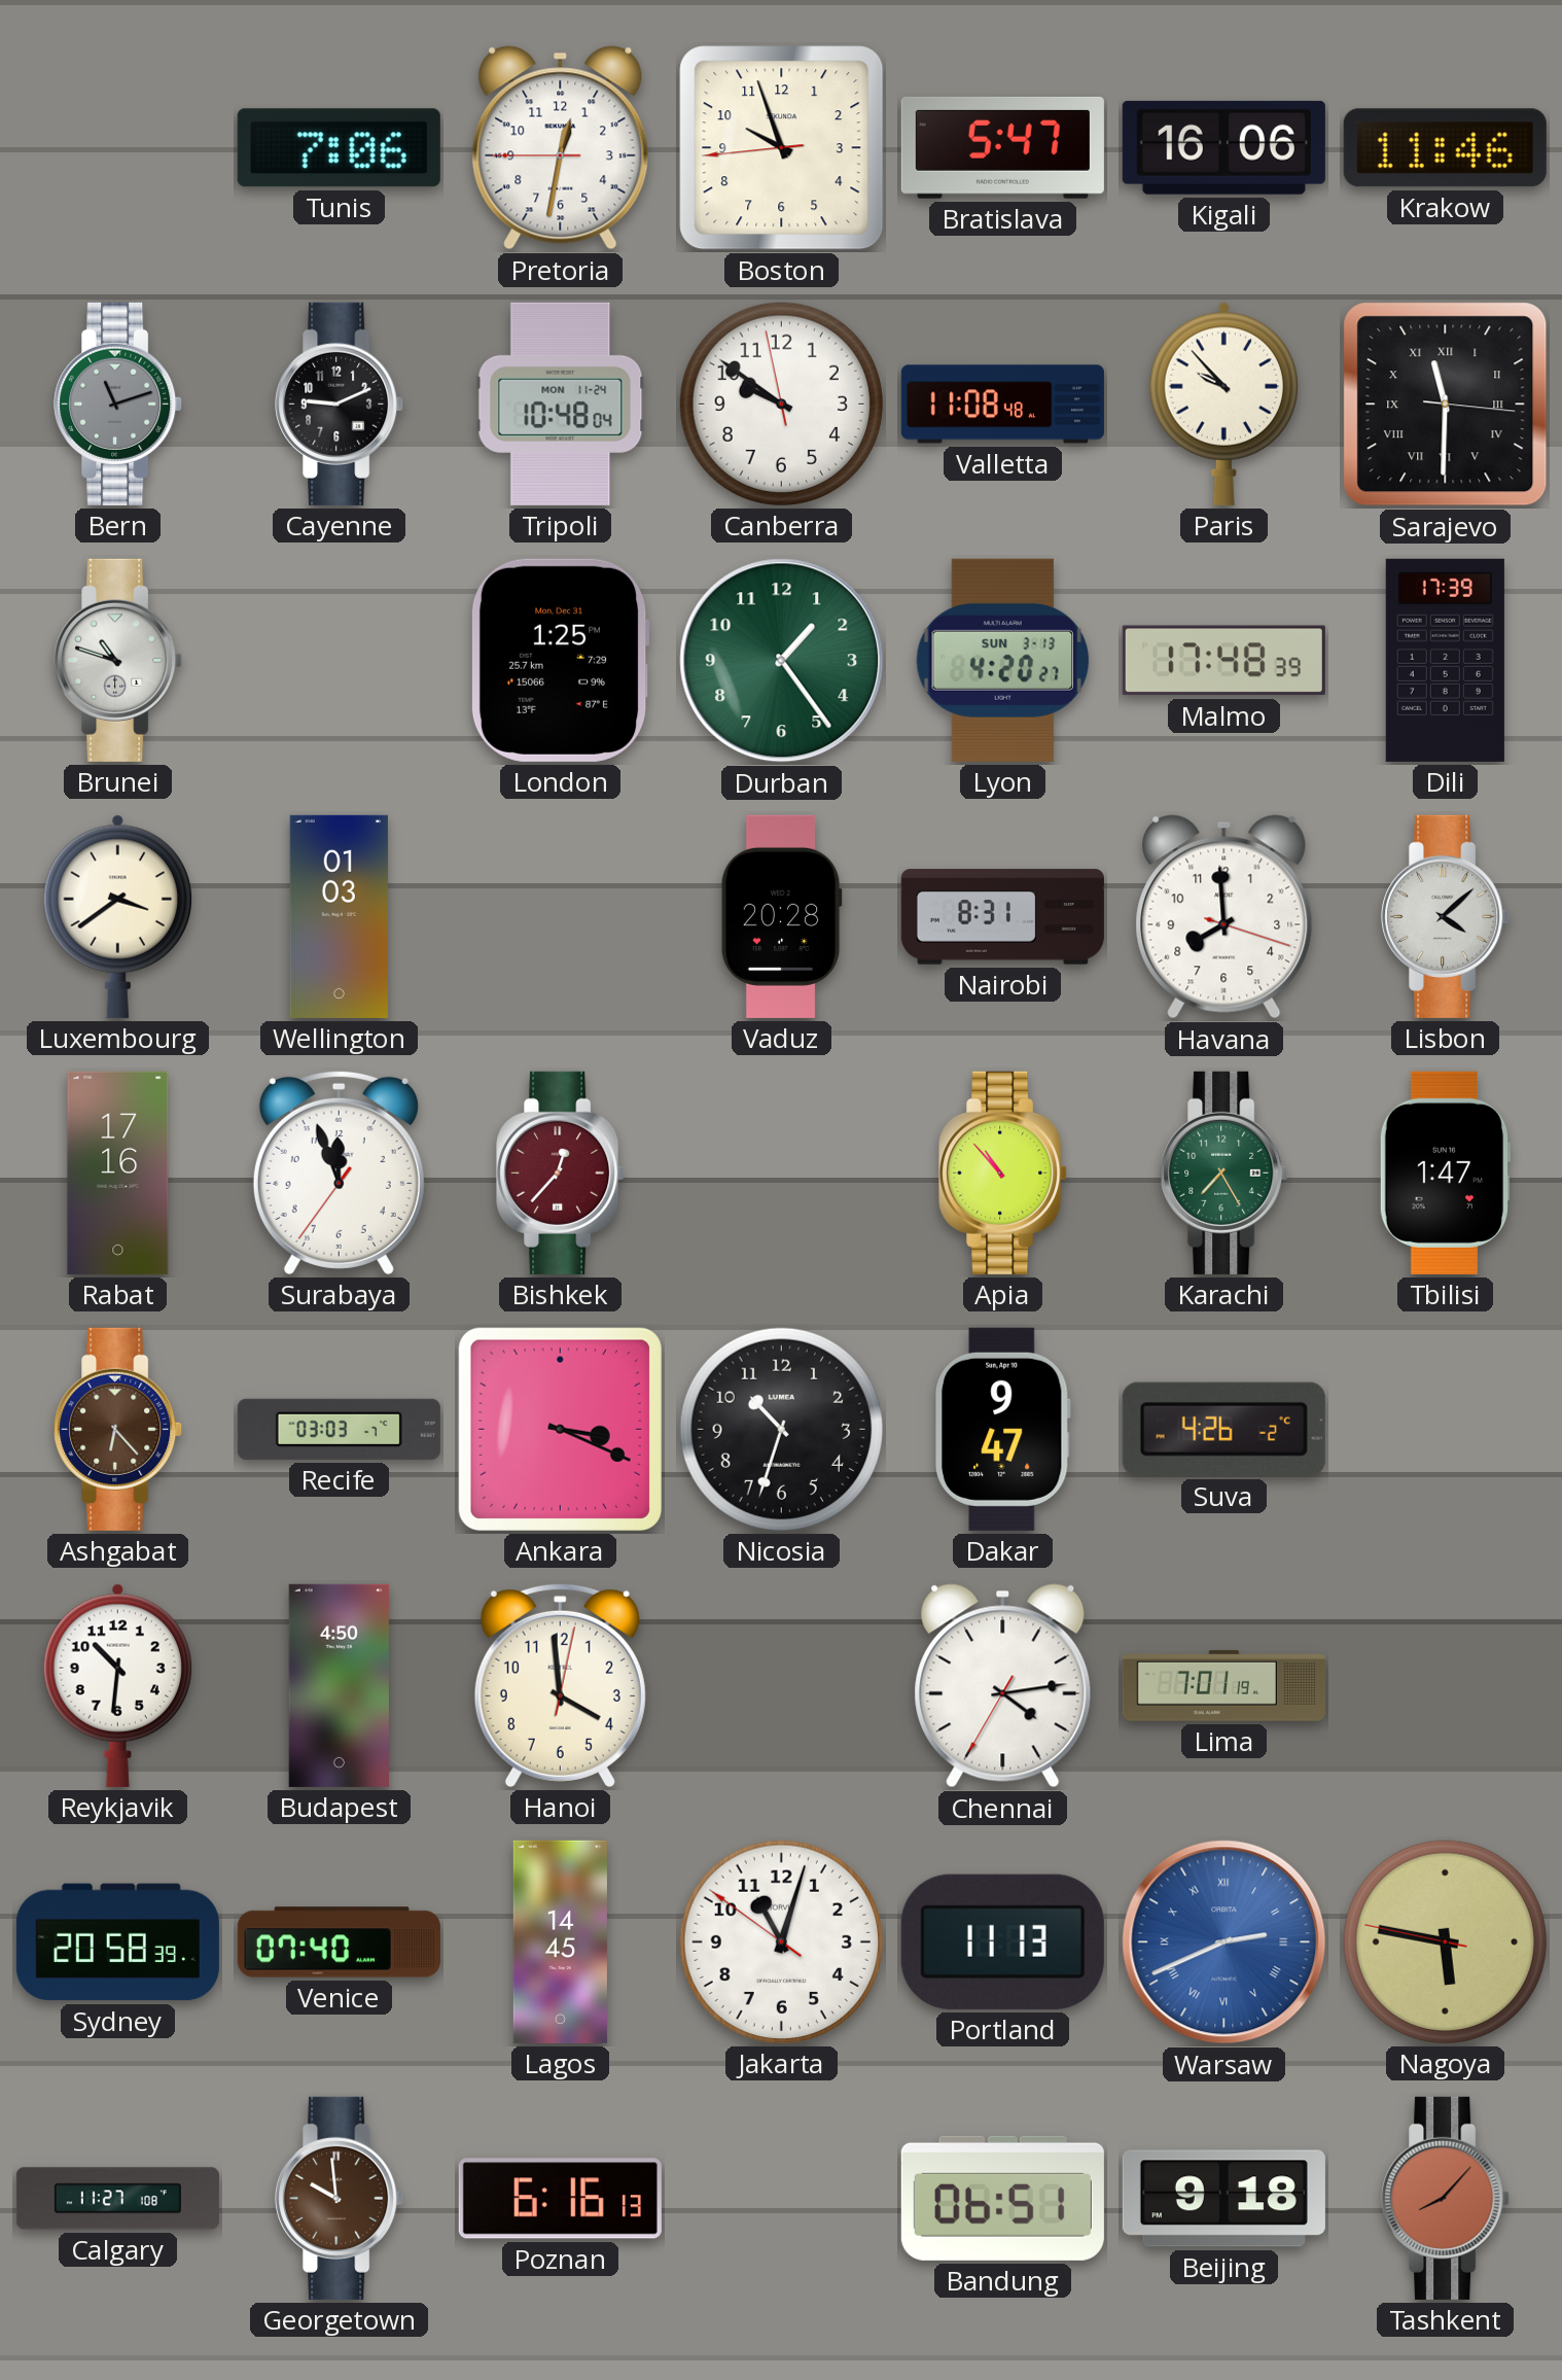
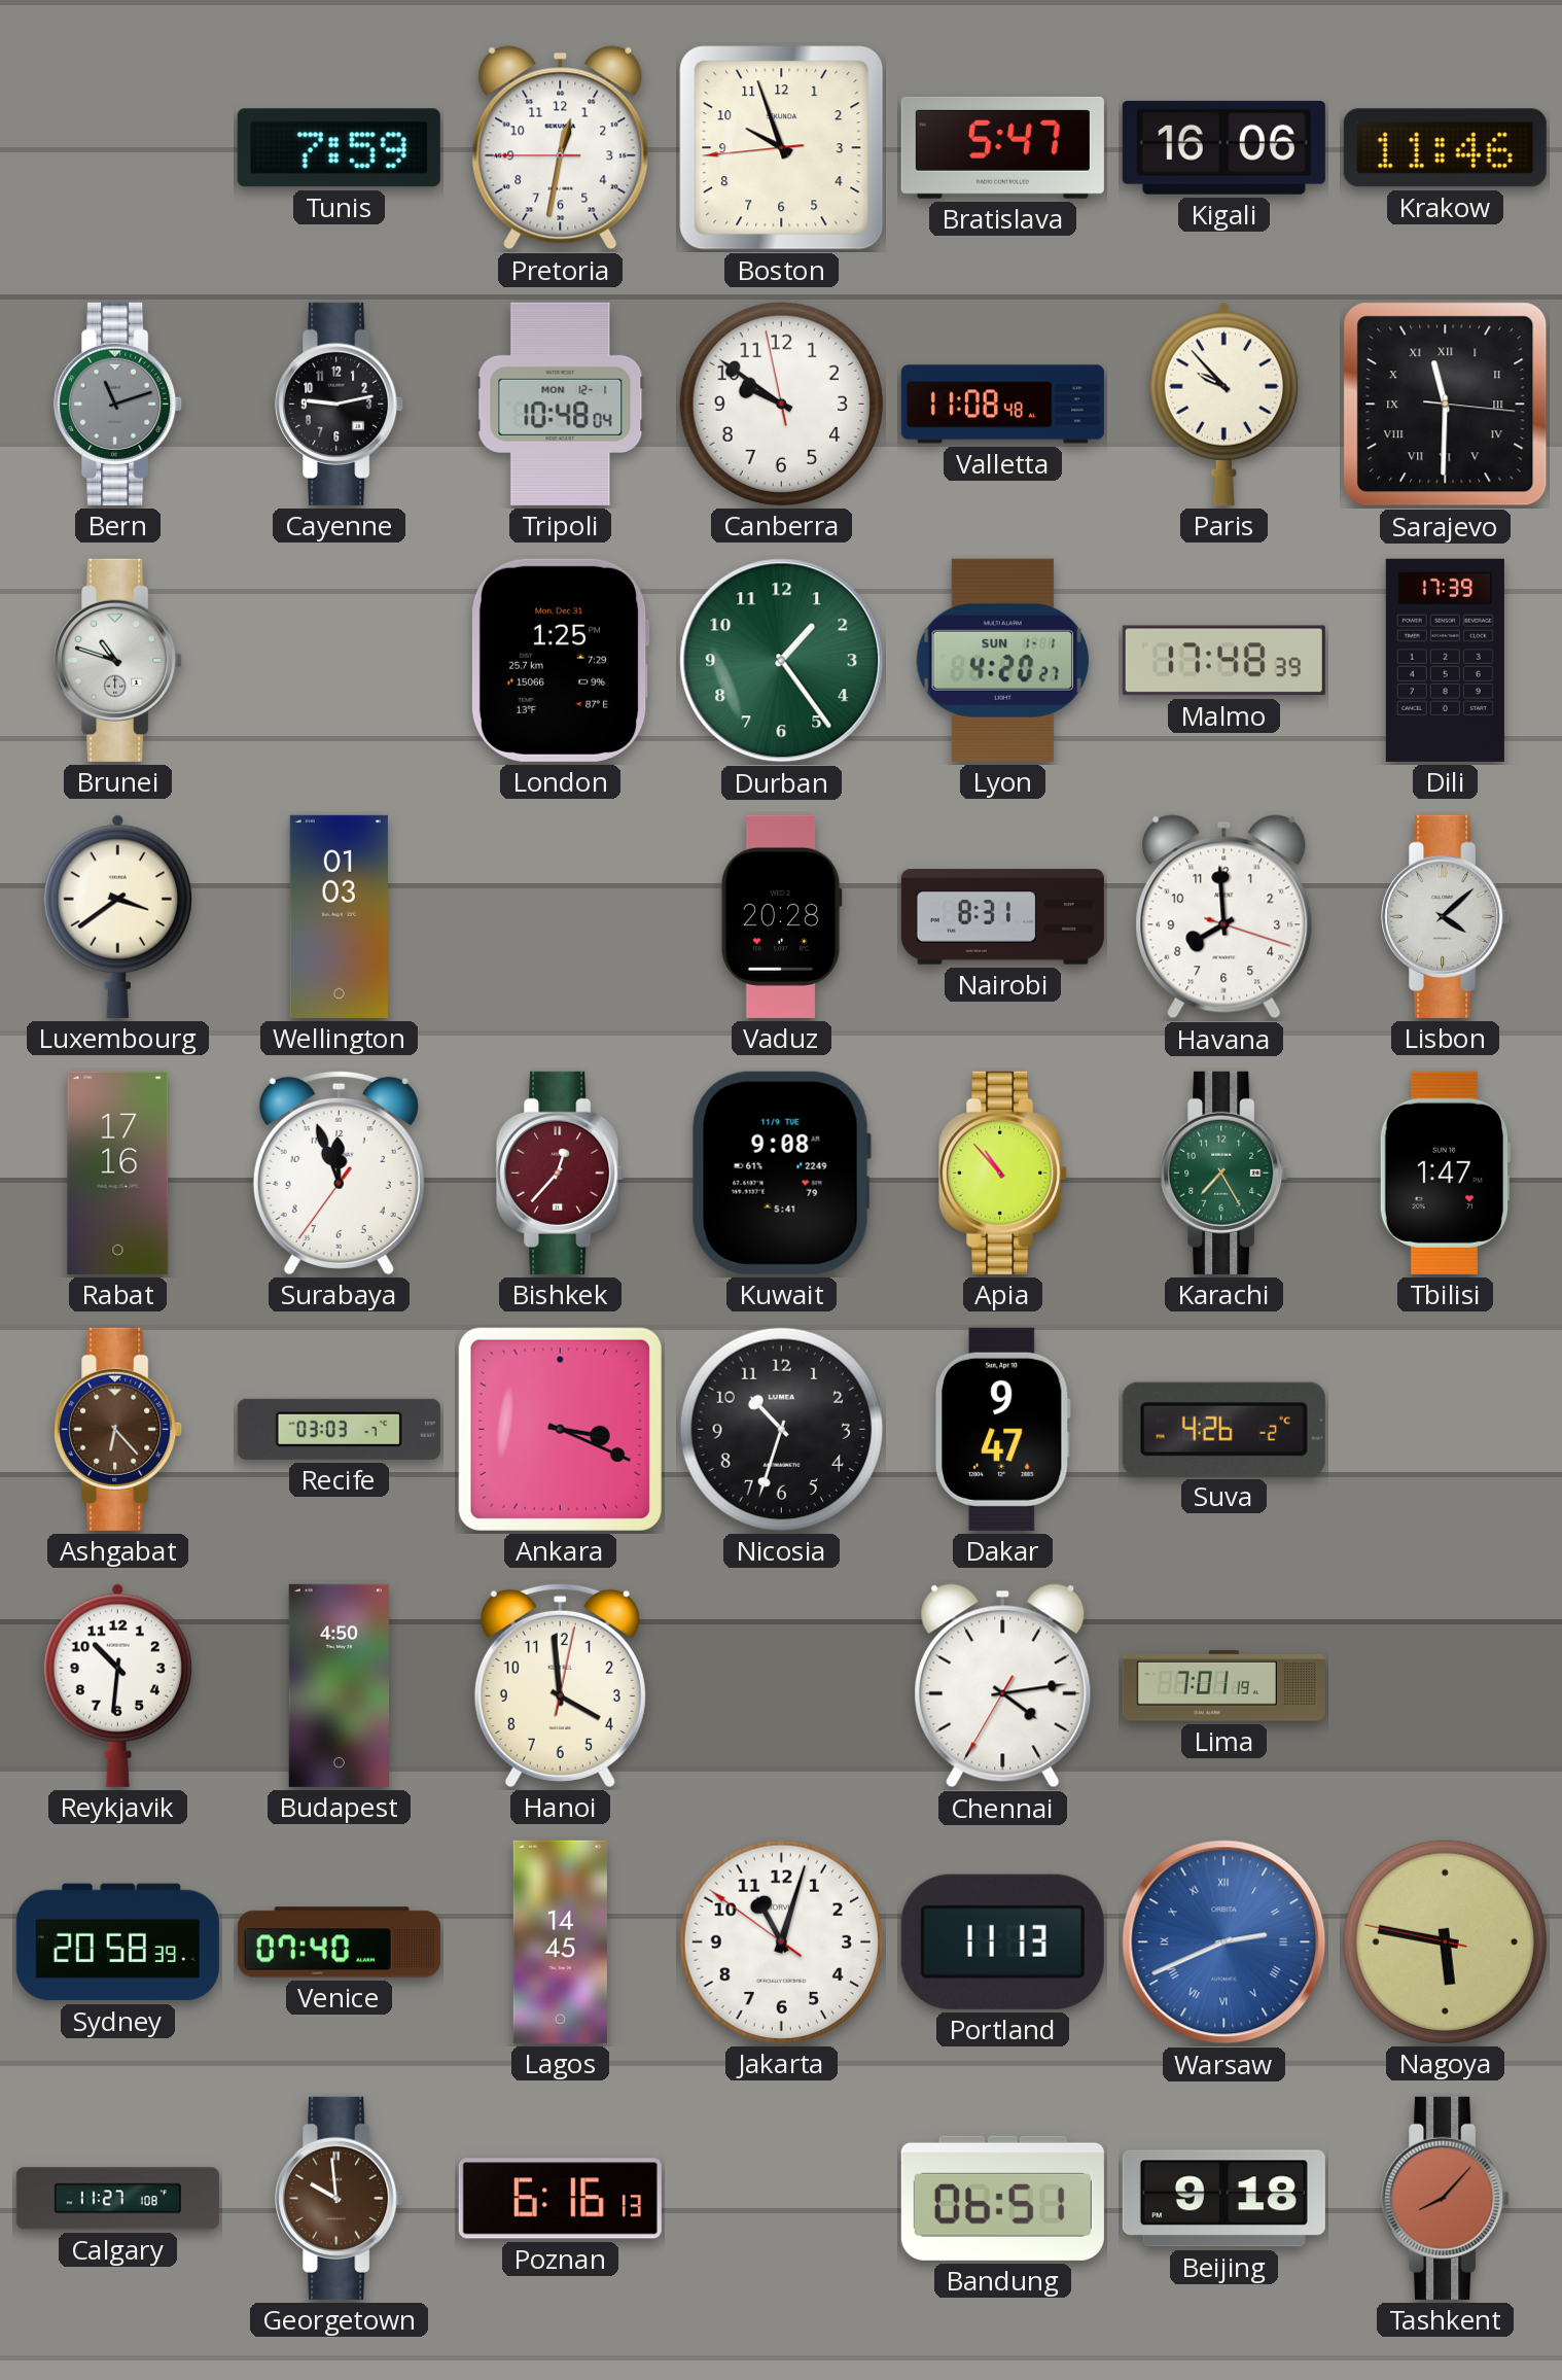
Tunis: 7:06 -> 7:59
Cayenne: 9:11 -> 9:13
Tripoli date: MON 11-24 -> MON 12-1
Lyon date: SUN 3-13 -> SUN 1-1
Kuwait: none -> 9:08
